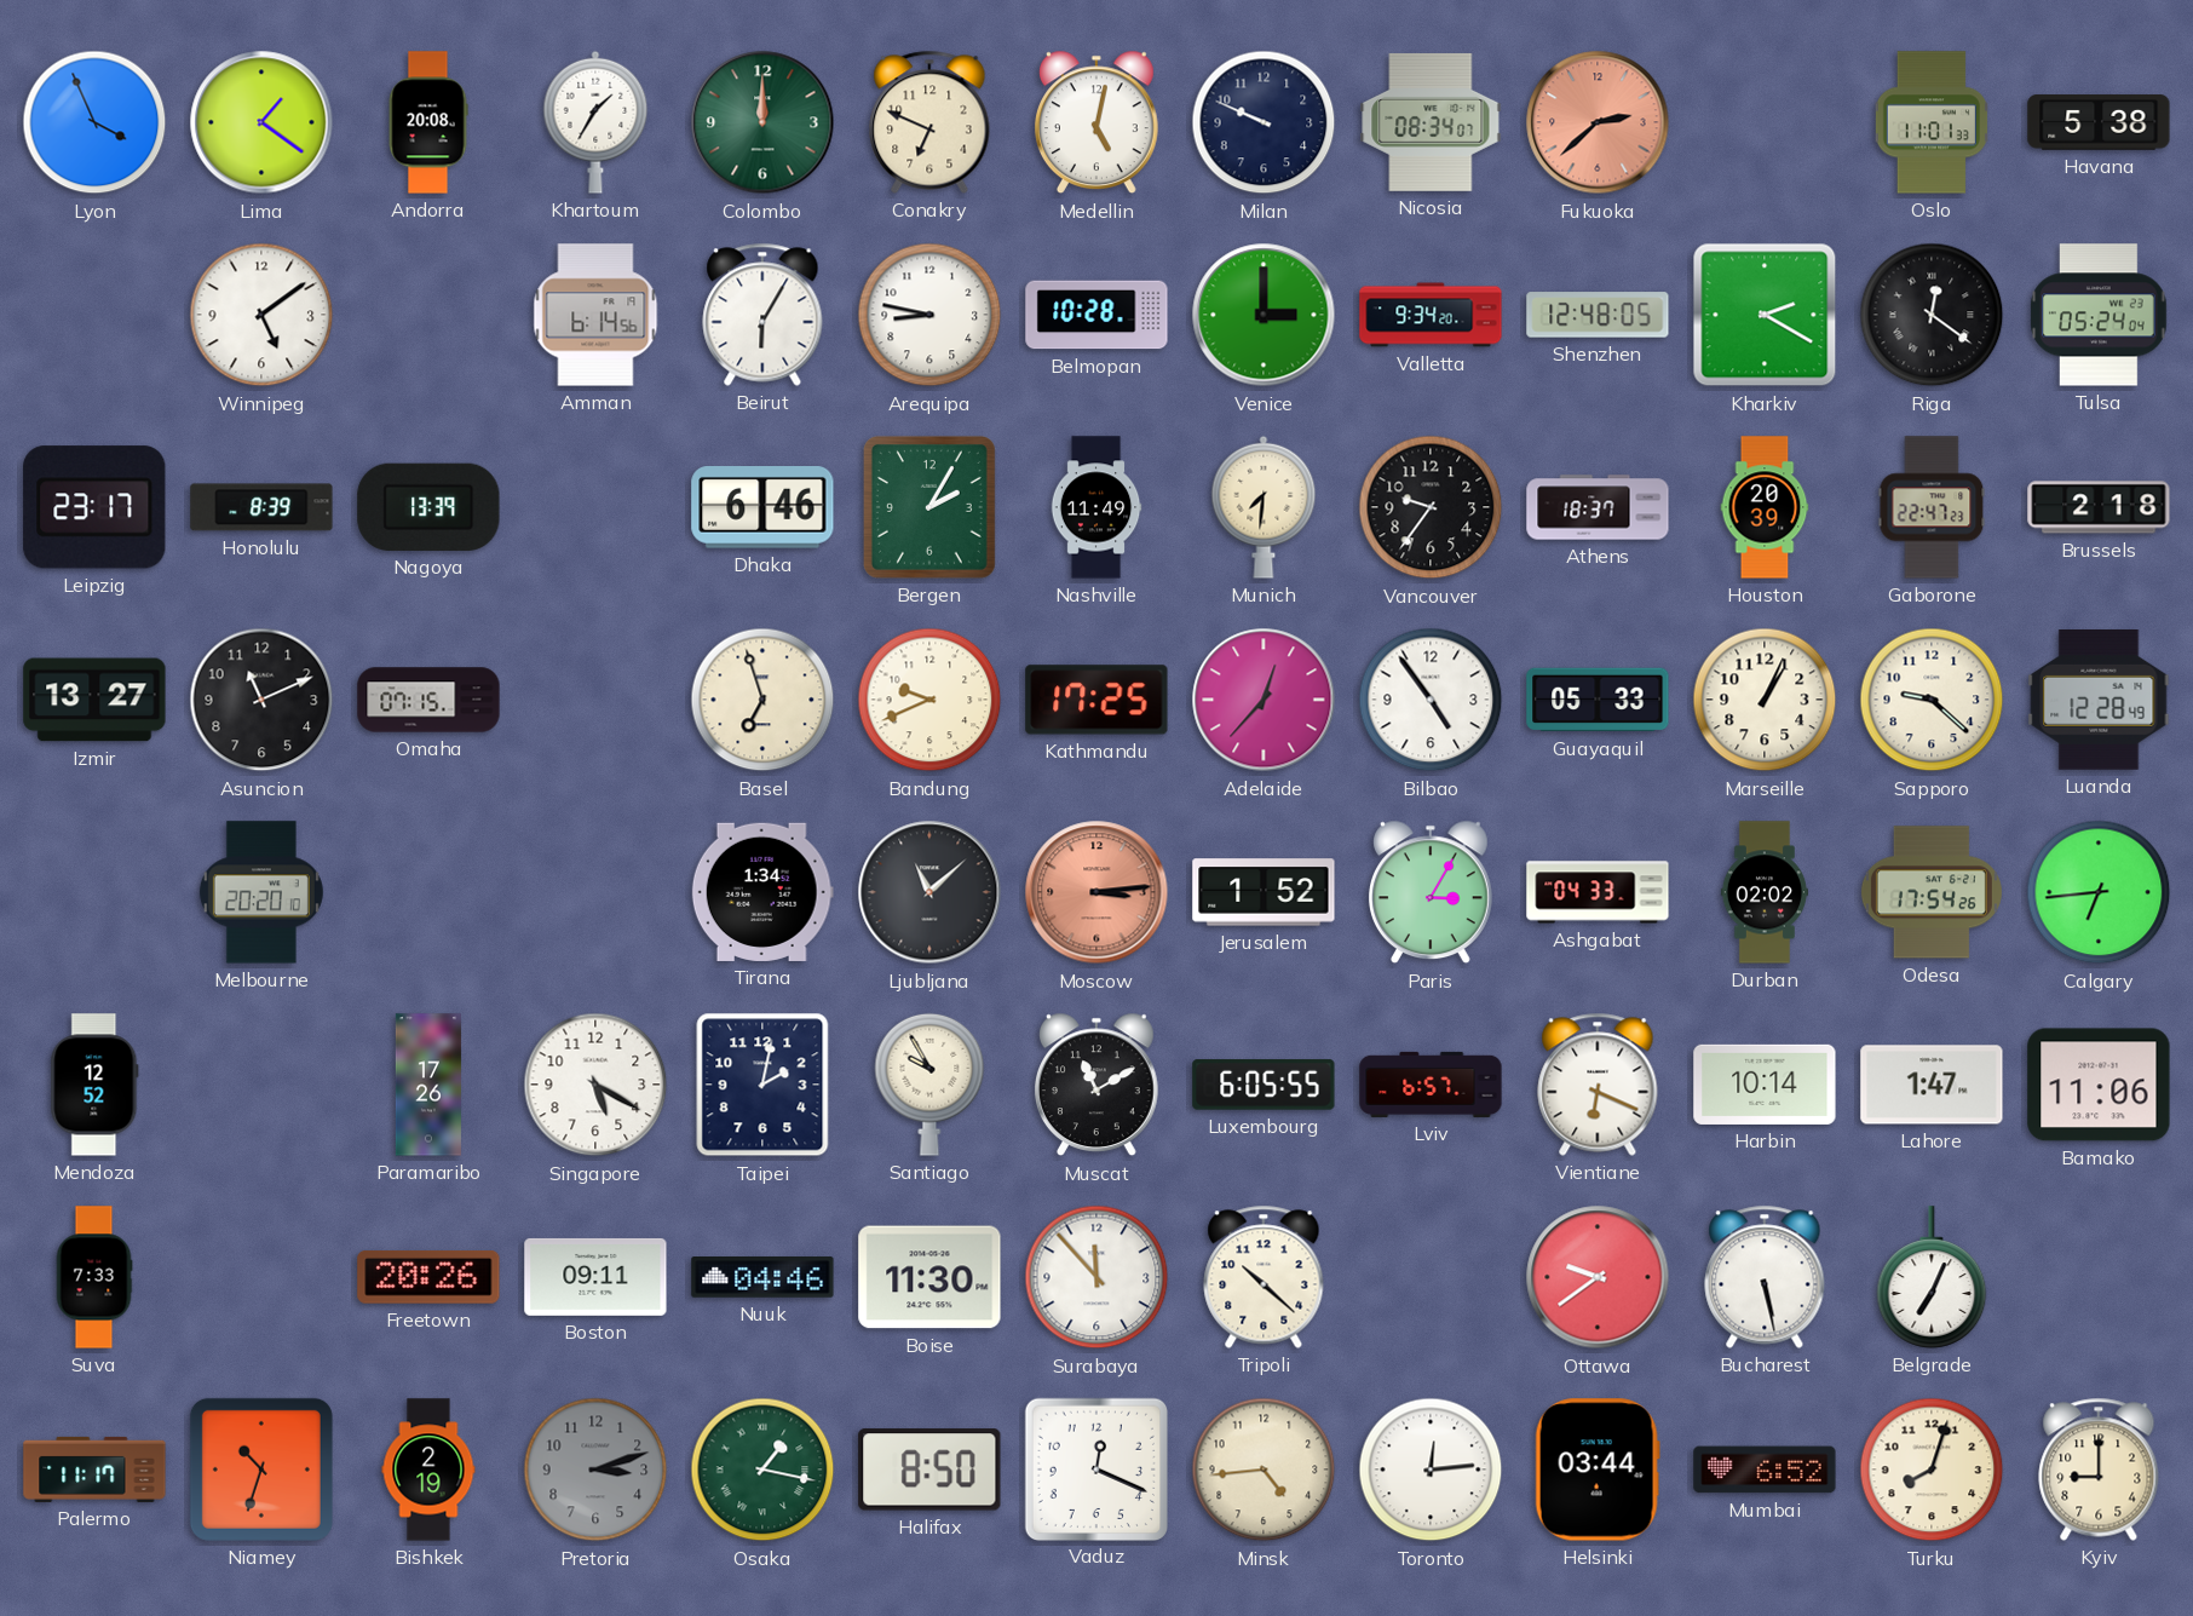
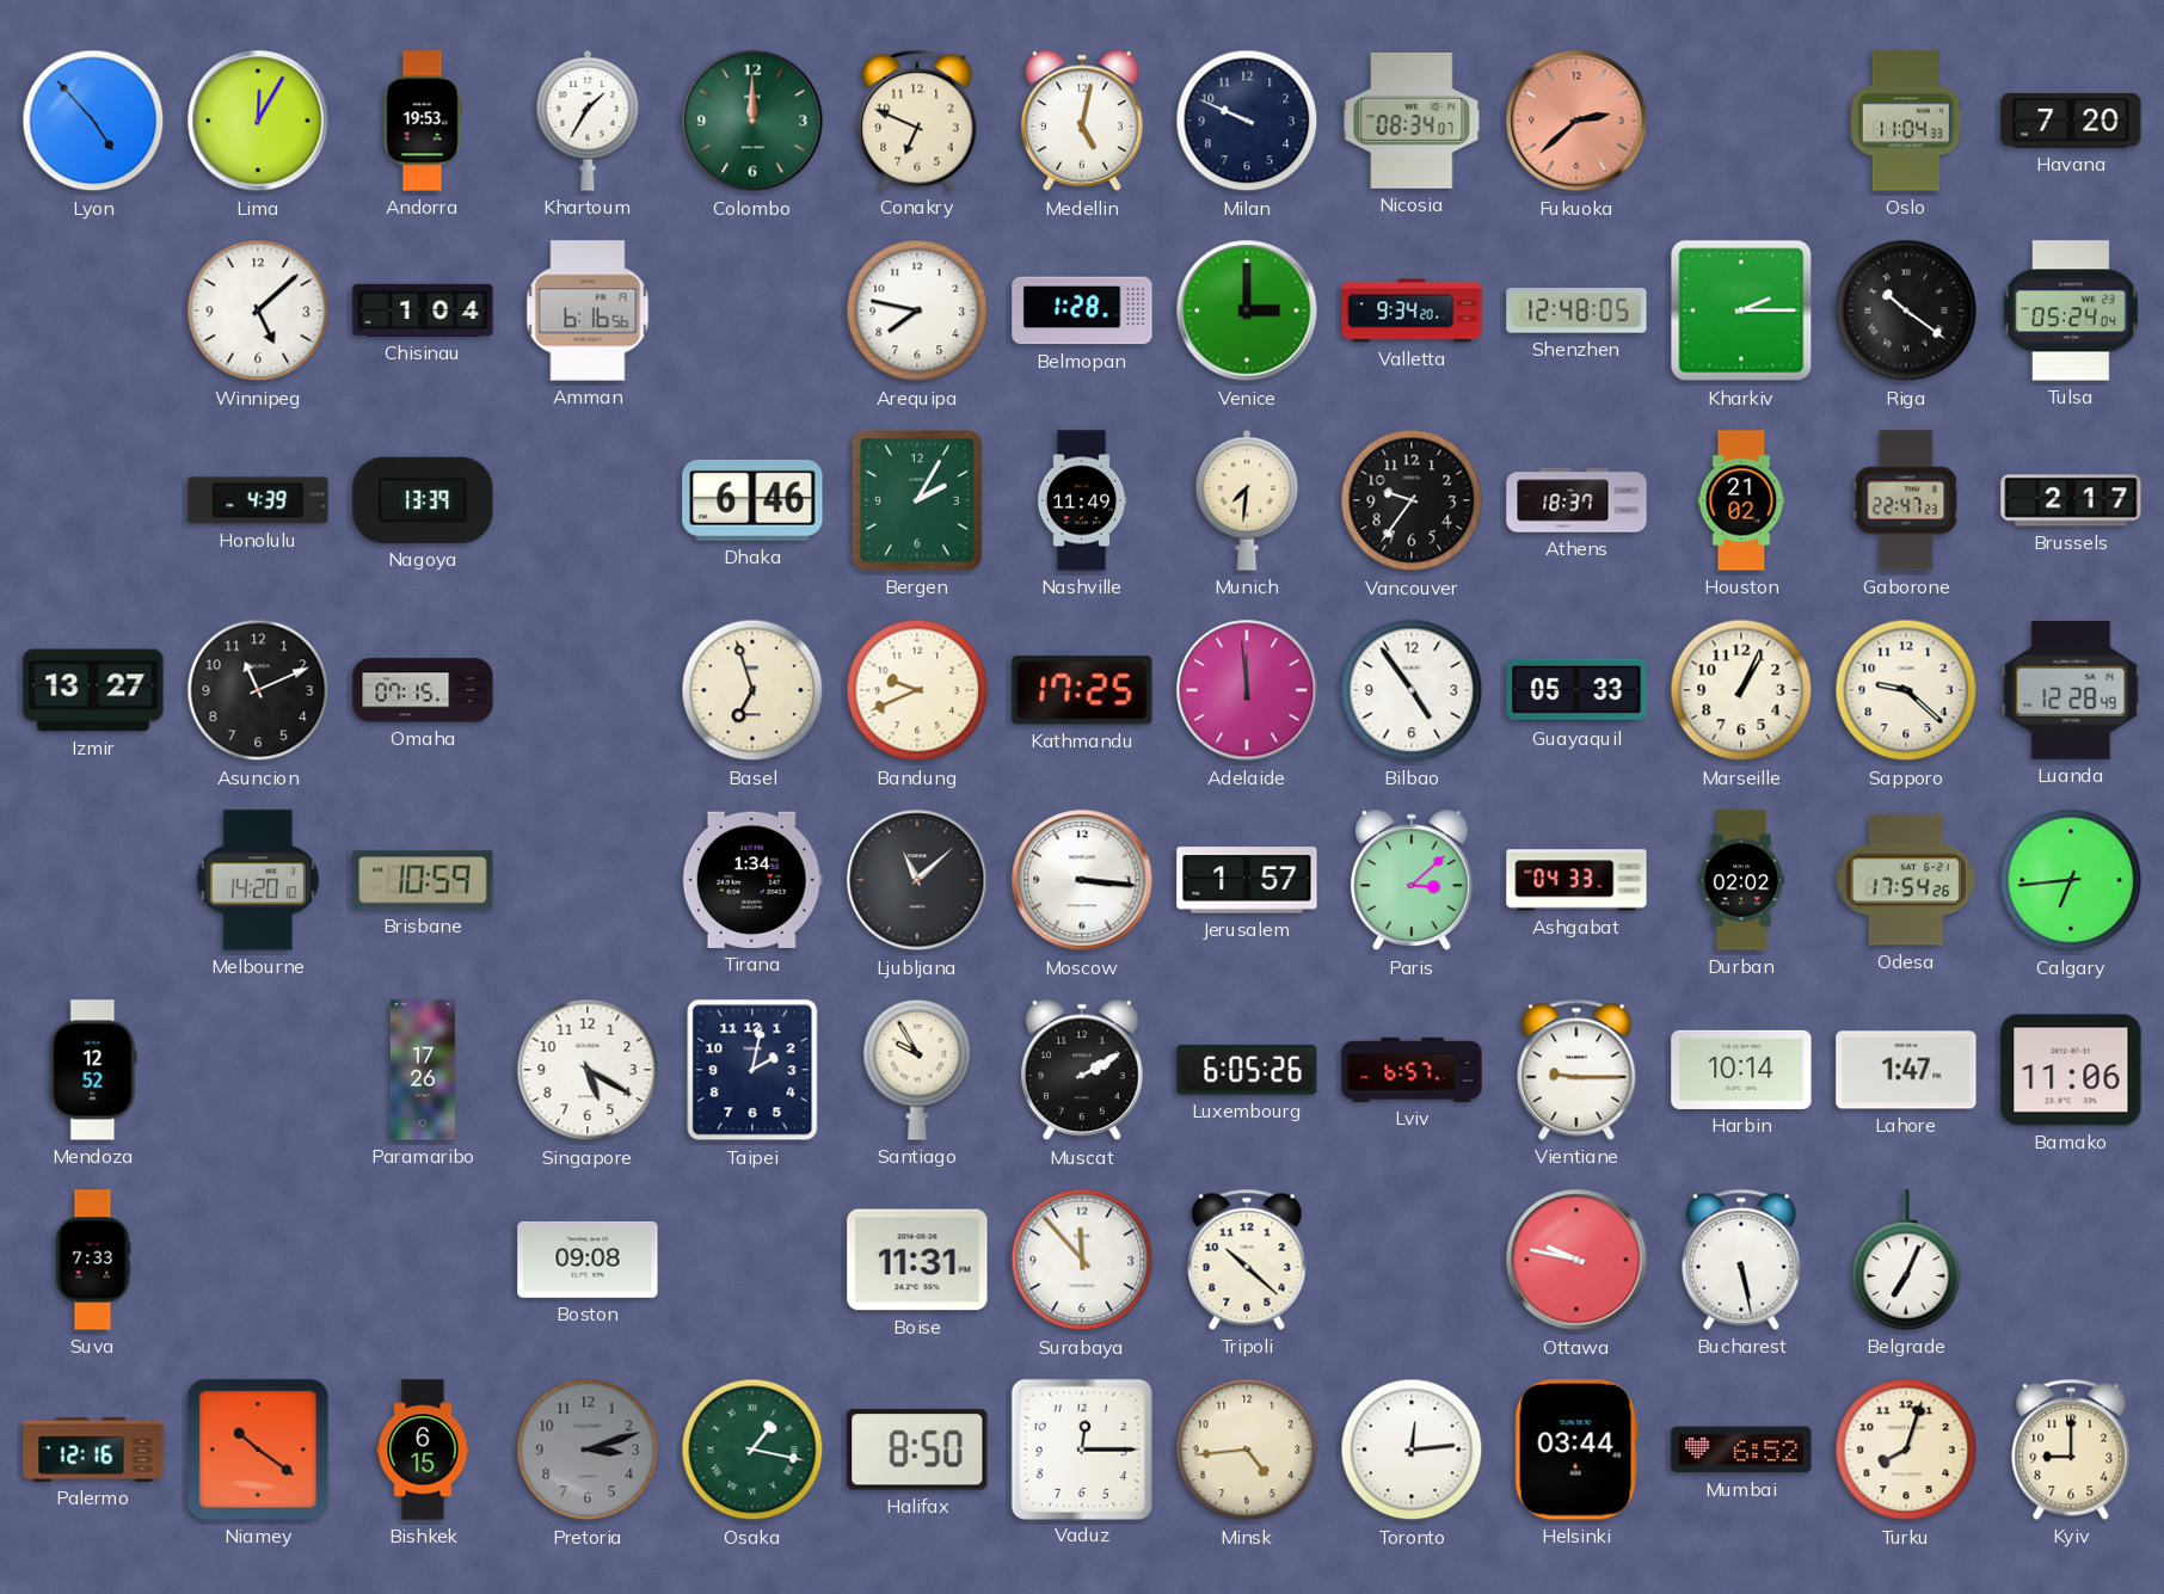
Lyon: 3:56 -> 4:53
Lima: 1:21 -> 12:05
Andorra: 20:08 -> 19:53
Oslo: 11:01 -> 11:04
Havana: 5:38 -> 7:20
Winnipeg: 5:09 -> 5:08
Chisinau: none -> 1:04
Amman: 6:14 -> 6:16
Beirut: 6:05 -> none
Arequipa: 8:47 -> 7:47
Belmopan: 10:28 -> 1:28
Kharkiv: 2:20 -> 2:15
Riga: 12:21 -> 10:21
Leipzig: 23:17 -> none
Honolulu: 8:39 -> 4:39
Houston: 20:39 -> 21:02
Brussels: 2:18 -> 2:17
Adelaide: 12:37 -> 11:59
Melbourne: 20:20 -> 14:20
Brisbane: none -> 10:59
Moscow: 3:14 -> 3:16
Moscow dial: salmon -> white
Jerusalem: 1:52 -> 1:57
Paris: 3:05 -> 3:08
Muscat: 11:10 -> 2:10
Luxembourg: 6:05:55 -> 6:05:26
Vientiane: 6:19 -> 9:15
Freetown: 20:26 -> none
Boston: 09:11 -> 09:08
Nuuk: 04:46 -> none
Boise: 11:30 -> 11:31
Ottawa: 9:39 -> 9:47
Palermo: 11:17 -> 12:16
Niamey: 10:33 -> 10:21
Bishkek: 2:19 -> 6:15
Vaduz: 12:19 -> 12:15
